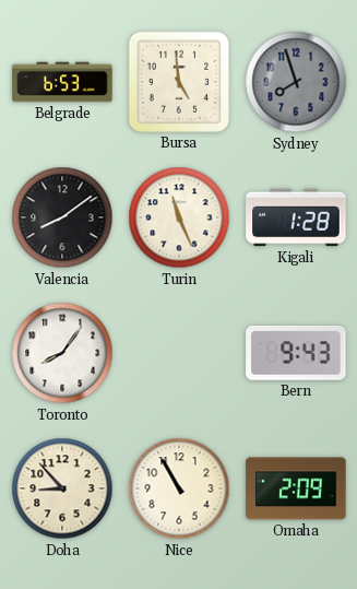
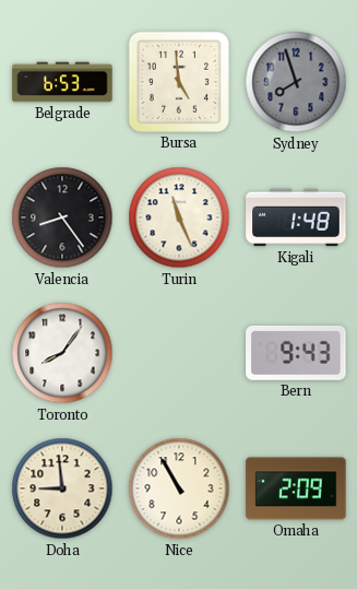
Valencia: 8:09 -> 8:24
Kigali: 1:28 -> 1:48
Doha: 8:53 -> 8:59
